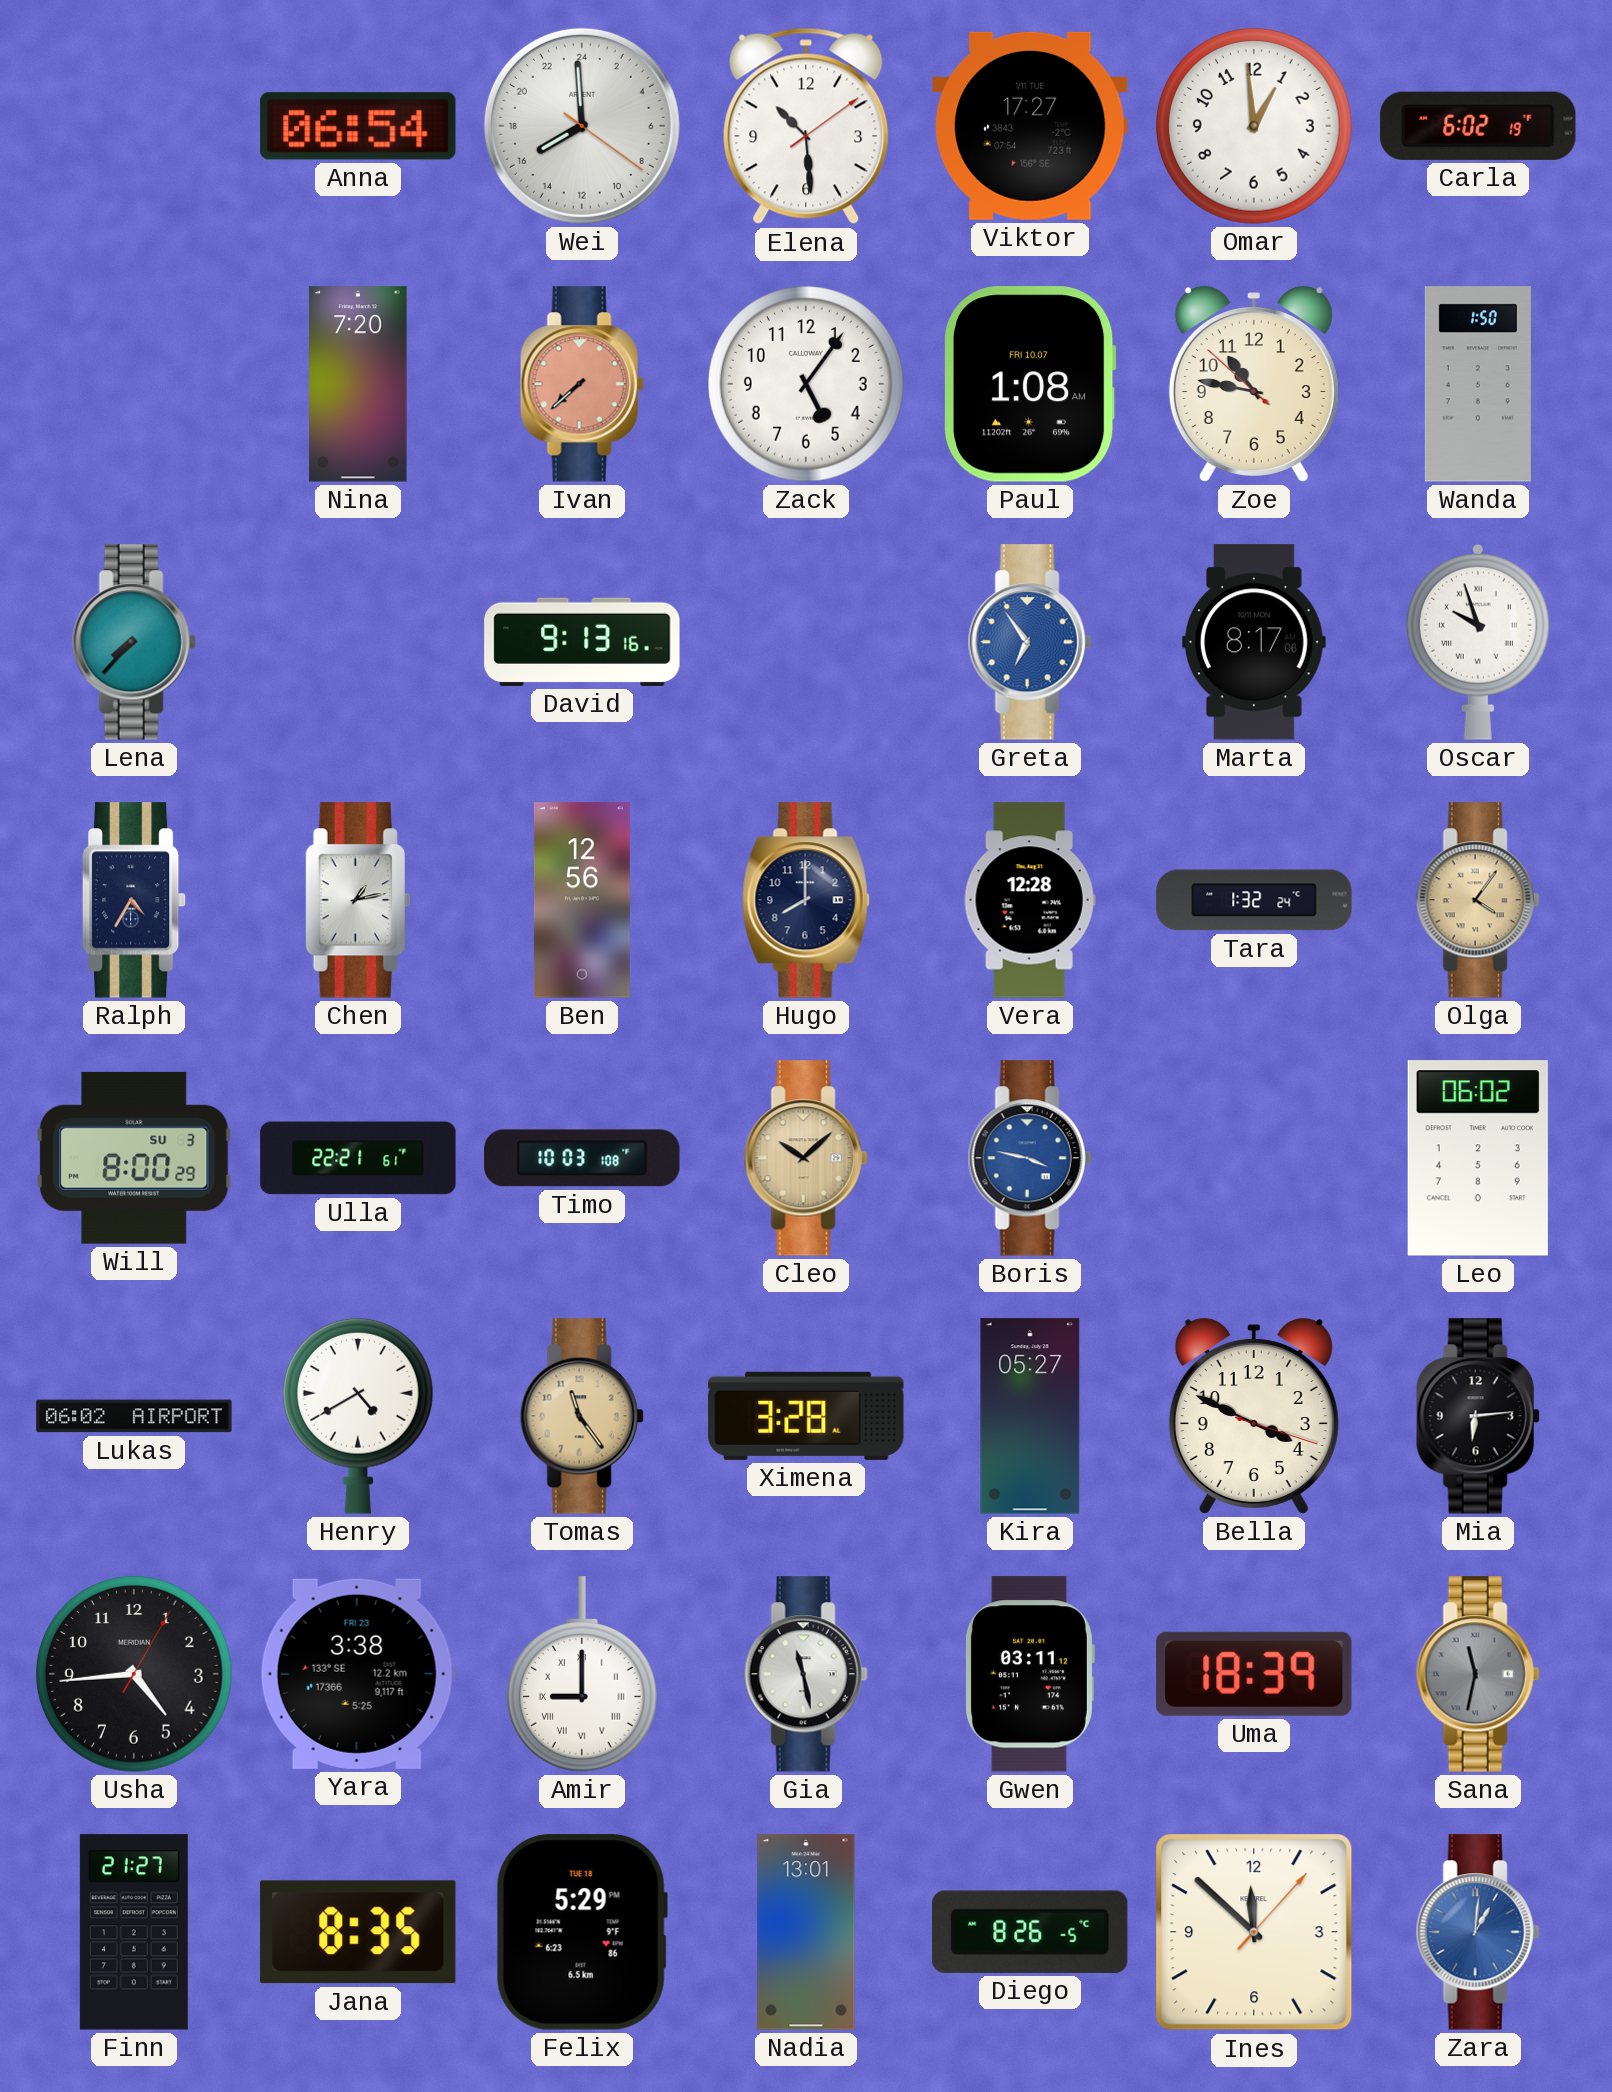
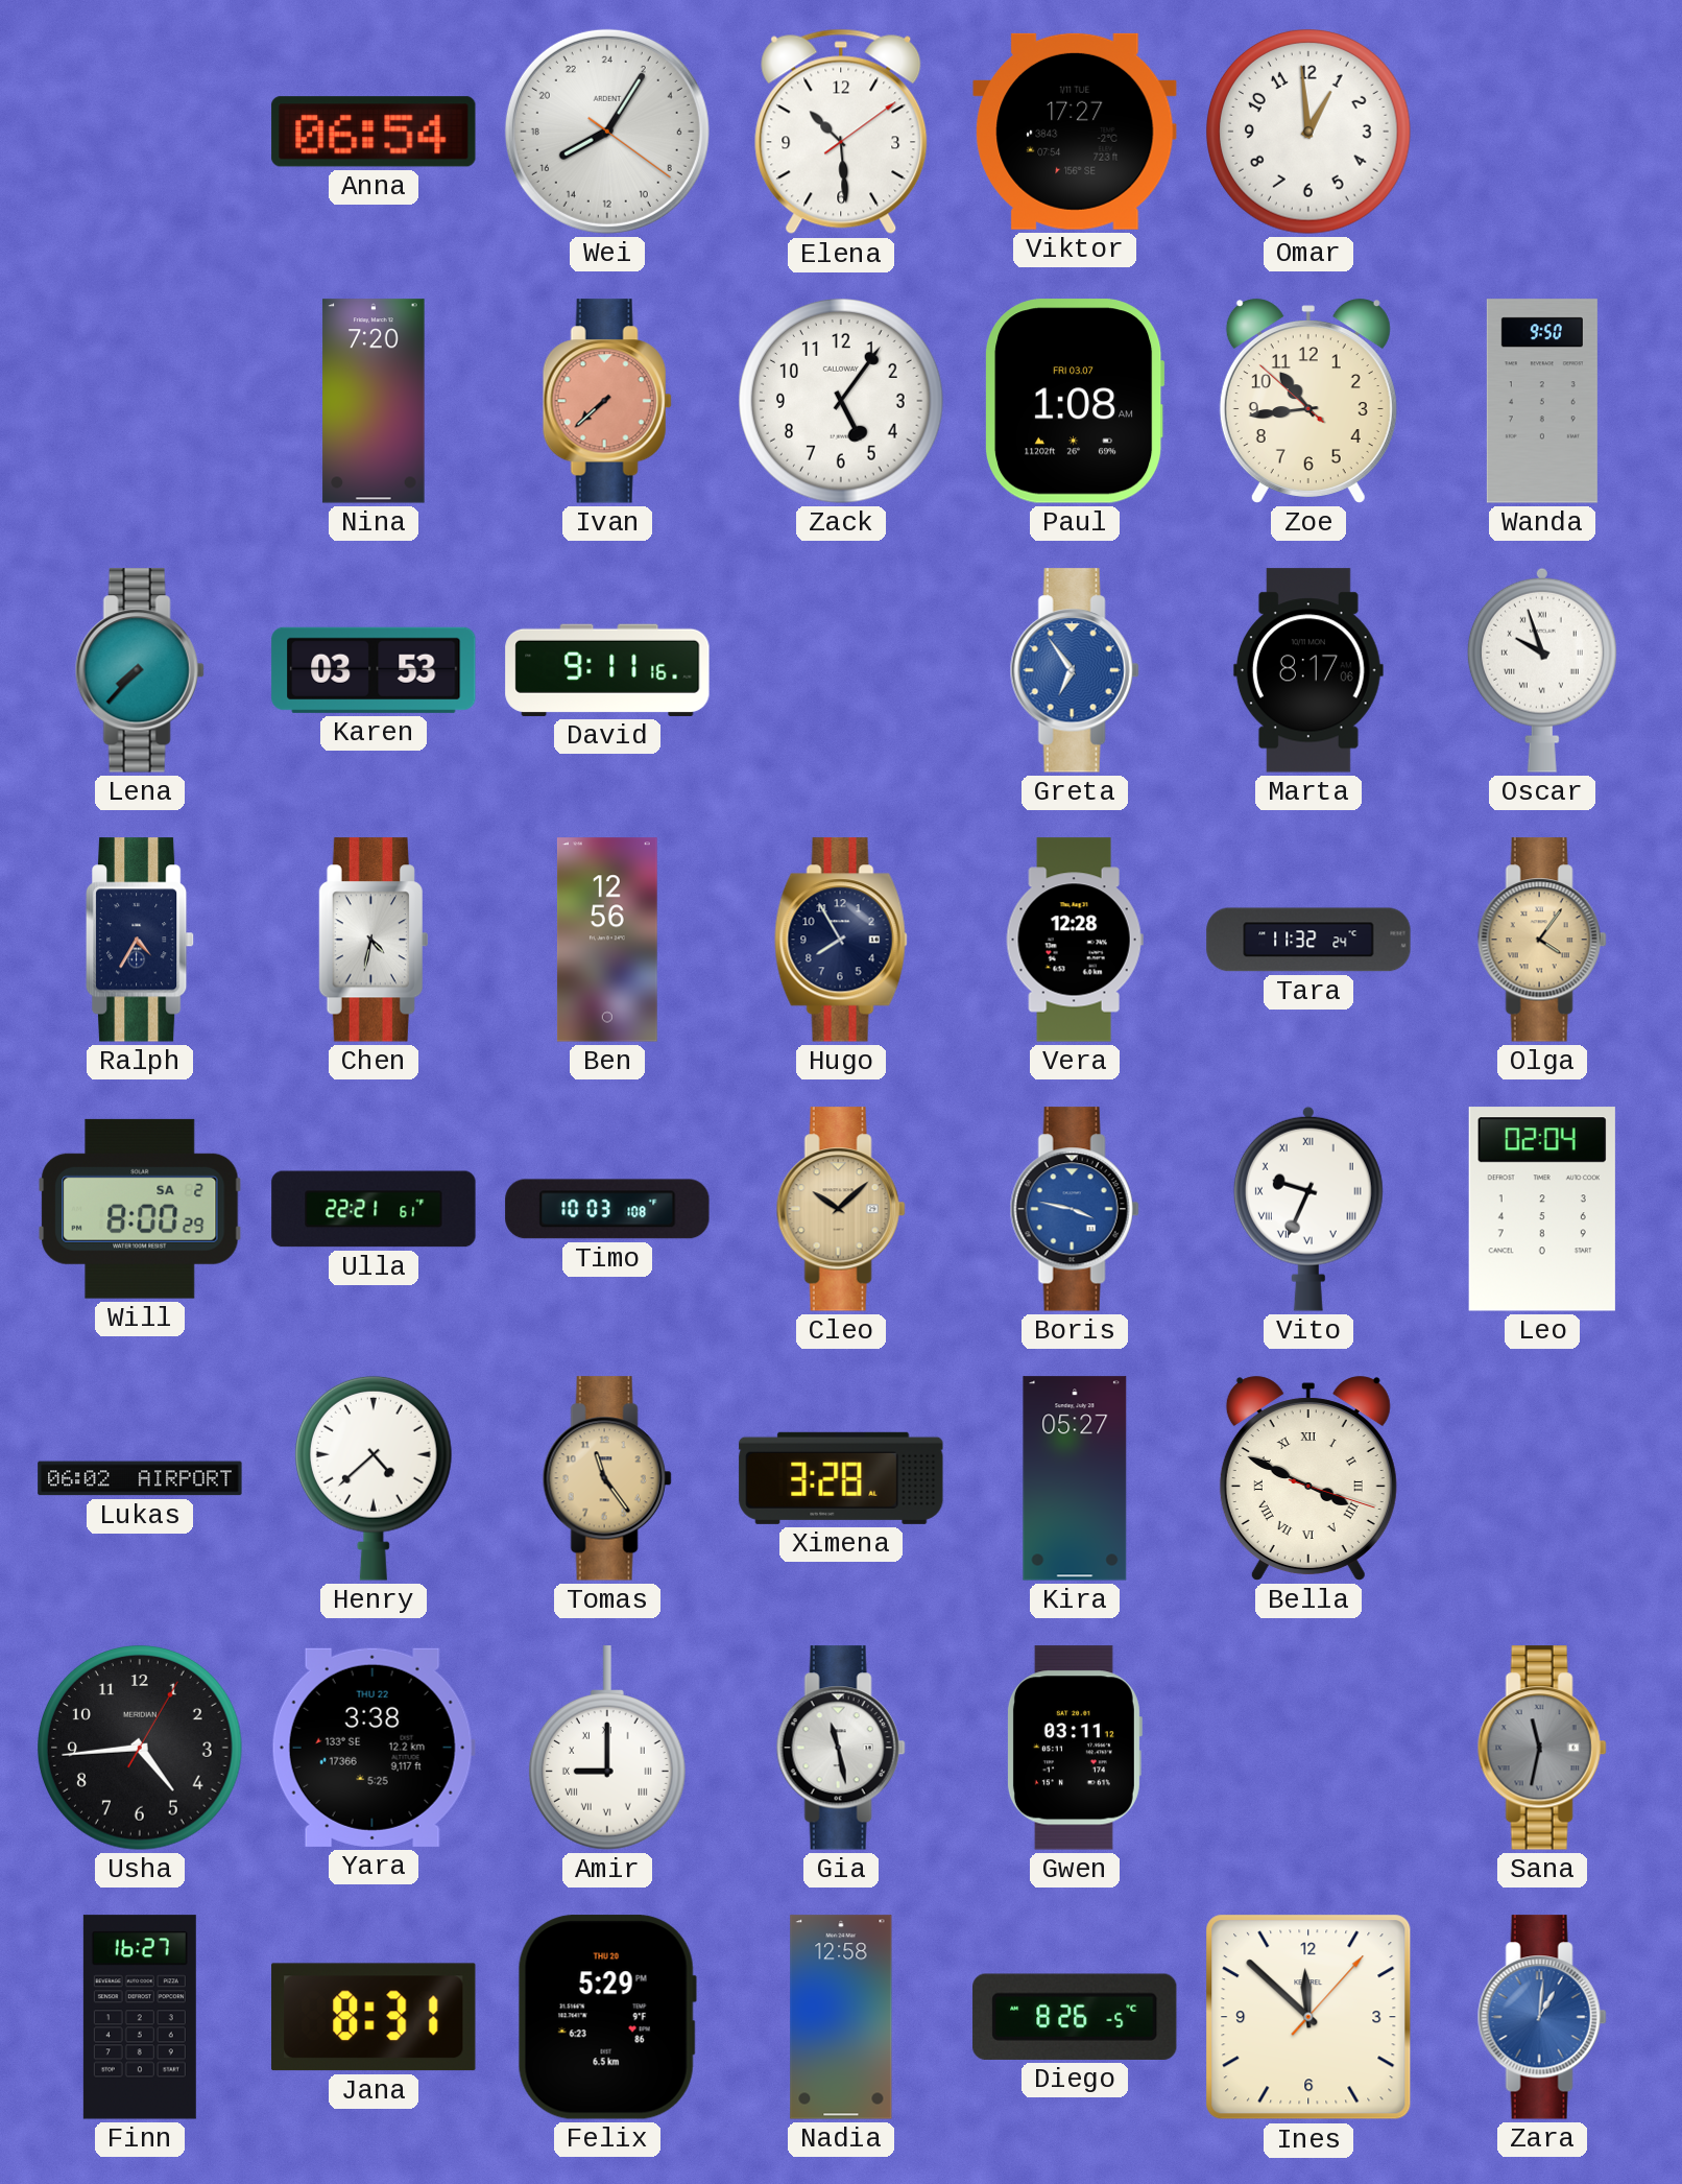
Wei: 15:59 -> 16:05
Carla: 6:02 -> none
Paul date: FRI 10.07 -> FRI 03.07
Zoe: 10:46 -> 10:43
Wanda: 1:50 -> 9:50
Karen: none -> 03:53
David: 9:13 -> 9:11
Chen: 1:13 -> 4:32
Hugo: 8:00 -> 7:55
Tara: 1:32 -> 11:32
Will date: SU 3 -> SA 2
Vito: none -> 9:34
Leo: 06:02 -> 02:04
Henry: 4:40 -> 4:38
Bella numerals: Arabic -> Roman
Mia: 6:14 -> none
Yara date: FRI 23 -> THU 22
Uma: 18:39 -> none
Finn: 21:27 -> 16:27
Jana: 8:35 -> 8:31
Felix date: TUE 18 -> THU 20
Nadia: 13:01 -> 12:58
